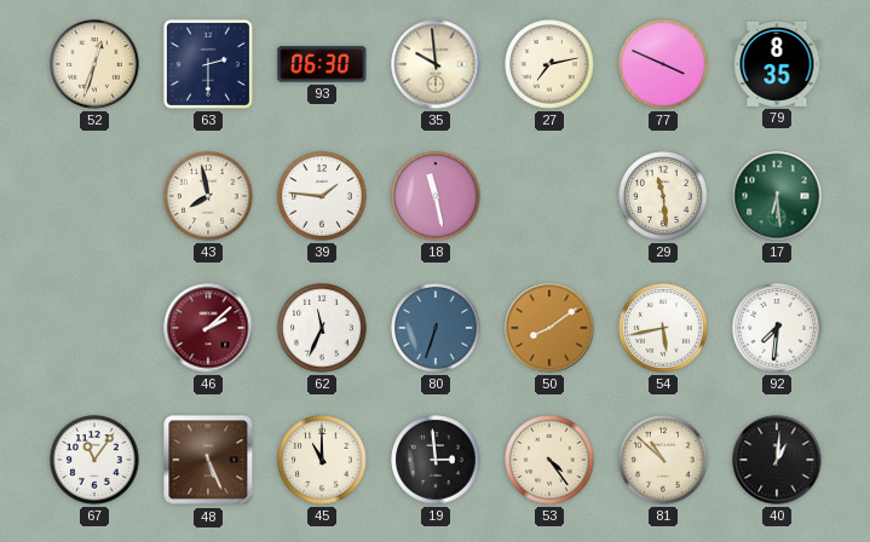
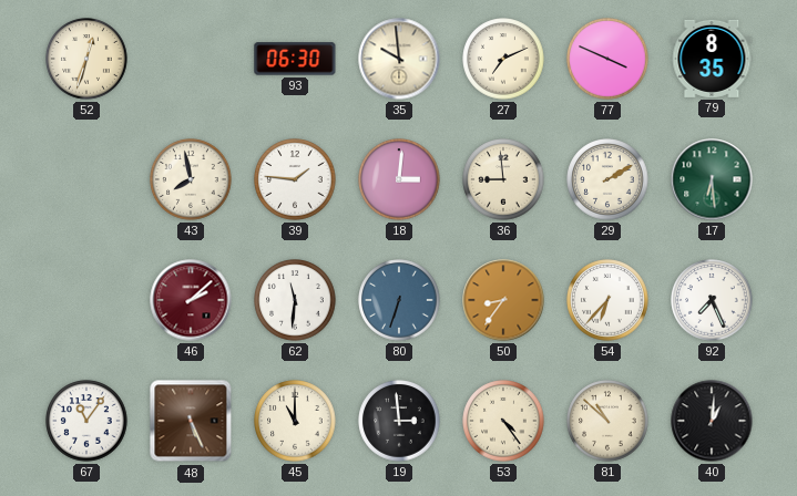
63: 2:30 -> none
27: 7:13 -> 7:11
18: 11:28 -> 3:01
36: none -> 8:59
29: 11:29 -> 2:10
62: 11:34 -> 11:31
50: 8:09 -> 8:36
54: 5:43 -> 6:37
92: 7:31 -> 7:26
